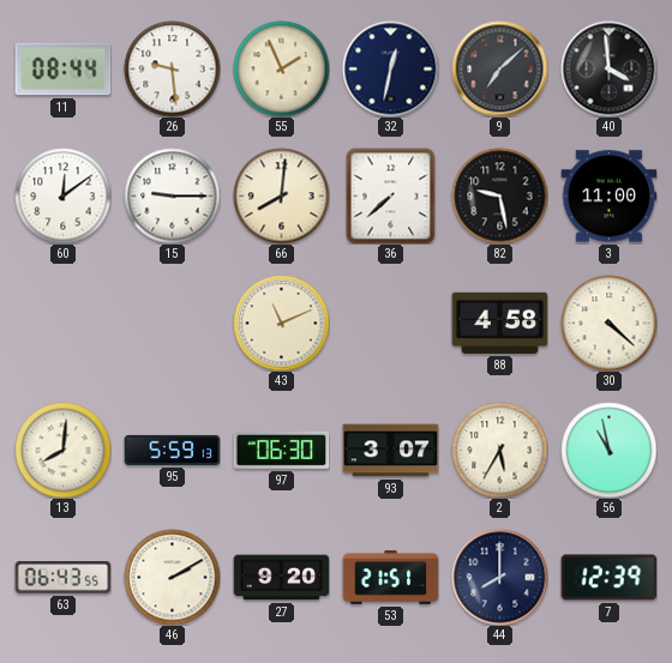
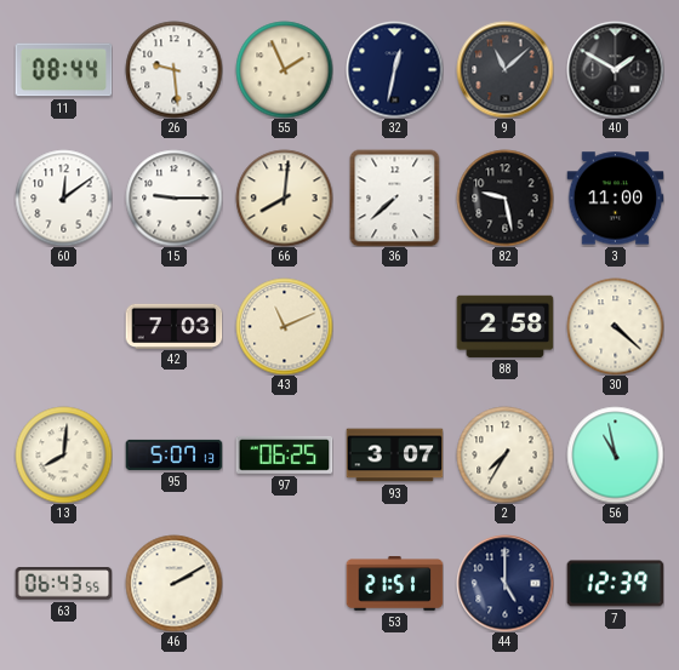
9: 7:08 -> 11:08
40: 3:59 -> 1:50
42: none -> 7:03
88: 4:58 -> 2:58
95: 5:59 -> 5:07
97: 06:30 -> 06:25
2: 5:35 -> 7:35
27: 9:20 -> none
44: 8:00 -> 5:00
